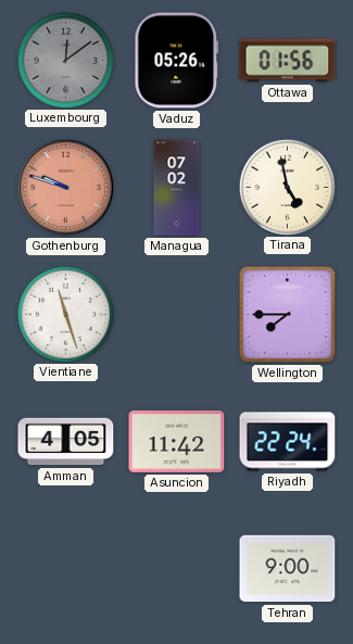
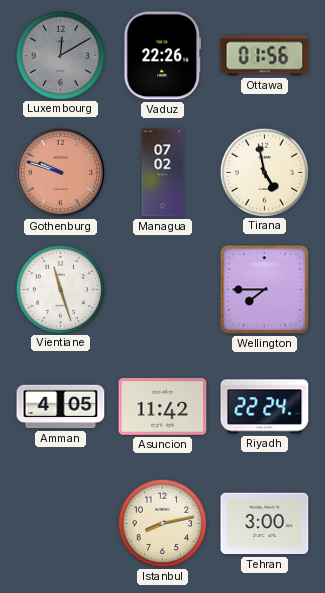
Luxembourg: 12:09 -> 12:10
Vaduz: 05:26 -> 22:26
Istanbul: none -> 8:13
Tehran: 9:00 -> 3:00
